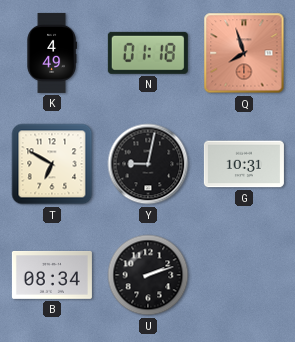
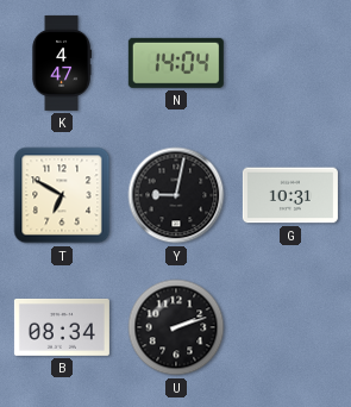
K: 4:49 -> 4:47
N: 01:18 -> 14:04
Q: 7:57 -> none
